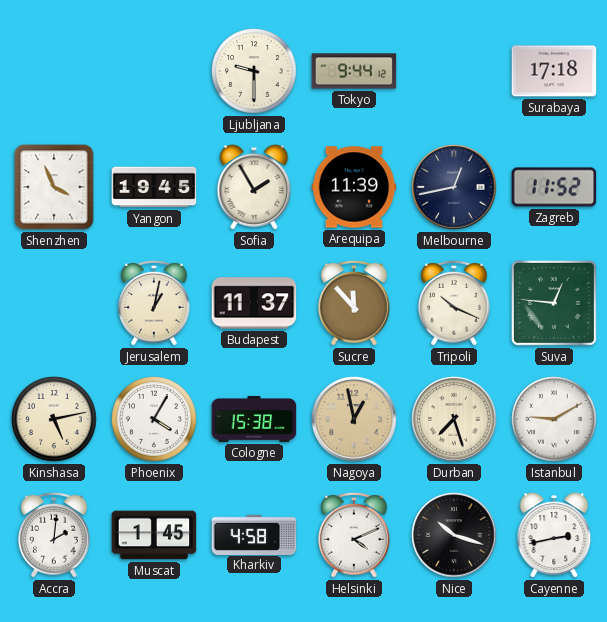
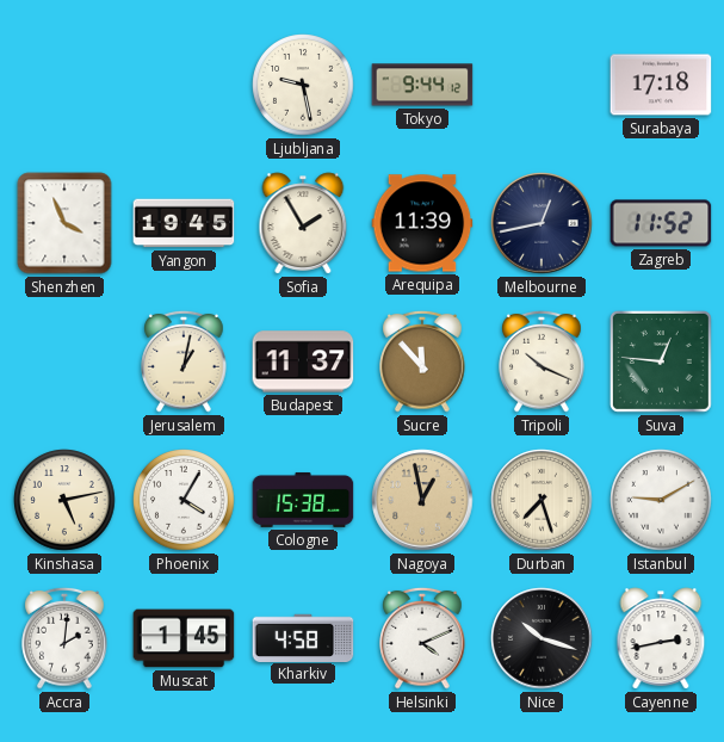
Ljubljana: 9:30 -> 9:28
